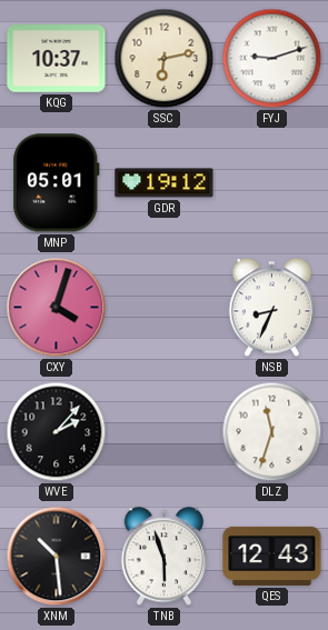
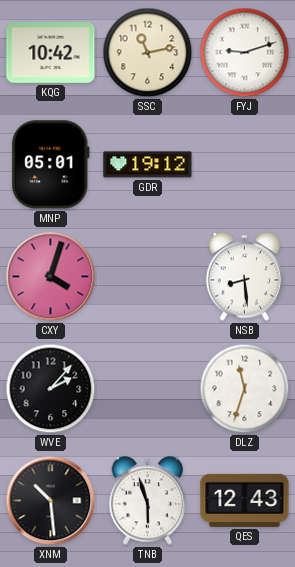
KQG: 10:37 -> 10:42
SSC: 6:13 -> 11:13
NSB: 8:34 -> 8:29
